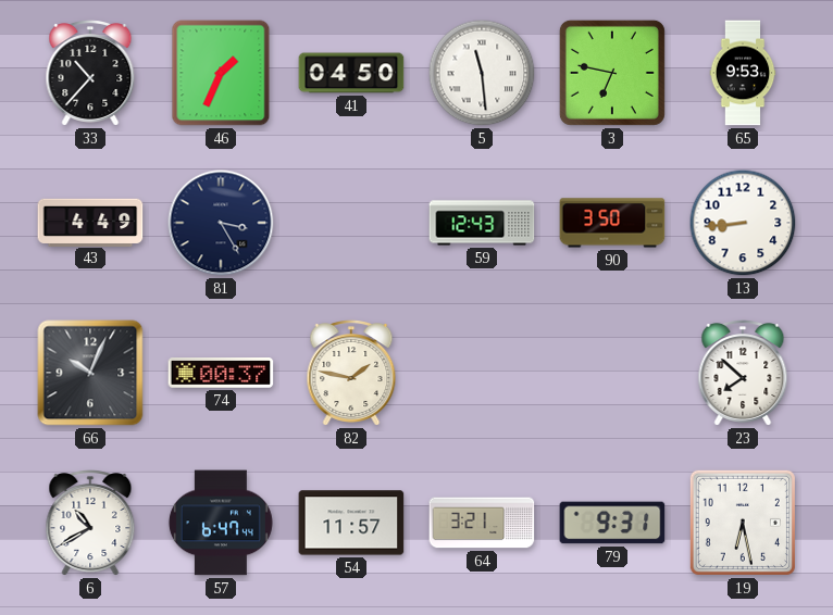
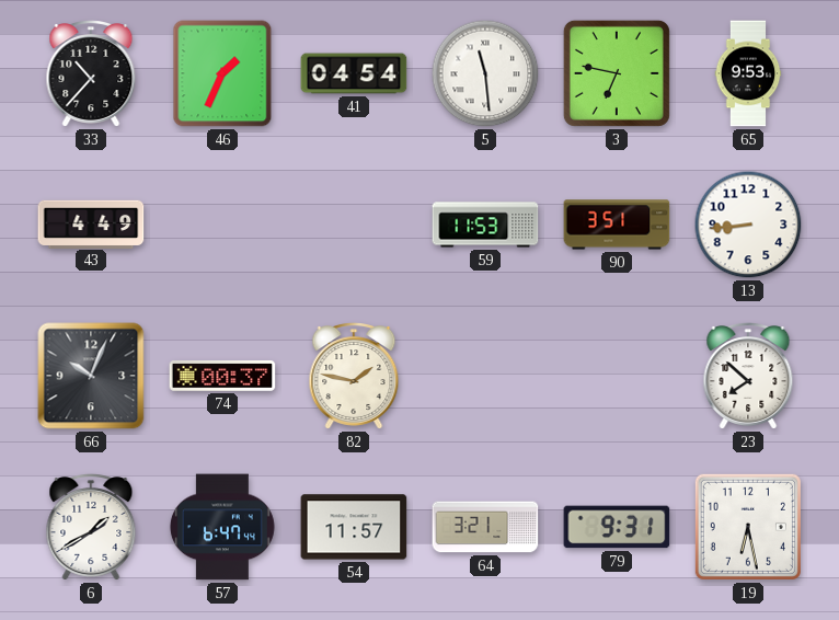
41: 04:50 -> 04:54
81: 3:25 -> none
59: 12:43 -> 11:53
90: 3:50 -> 3:51
6: 10:40 -> 1:40
